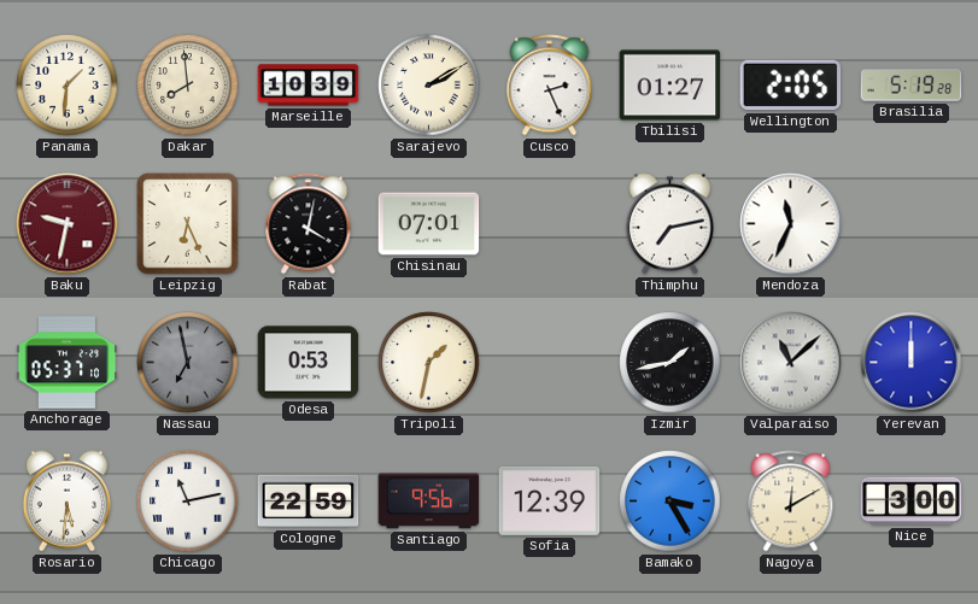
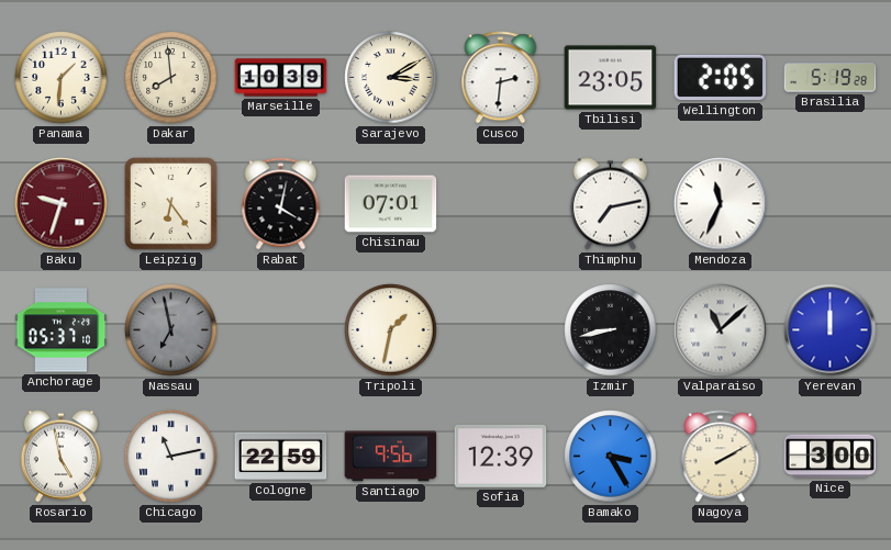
Sarajevo: 2:10 -> 3:10
Cusco: 2:26 -> 2:31
Tbilisi: 01:27 -> 23:05
Baku: 9:32 -> 9:33
Leipzig: 6:26 -> 6:24
Odesa: 0:53 -> none
Izmir: 1:43 -> 8:43
Rosario: 5:31 -> 4:58
Nagoya: 12:10 -> 2:10
